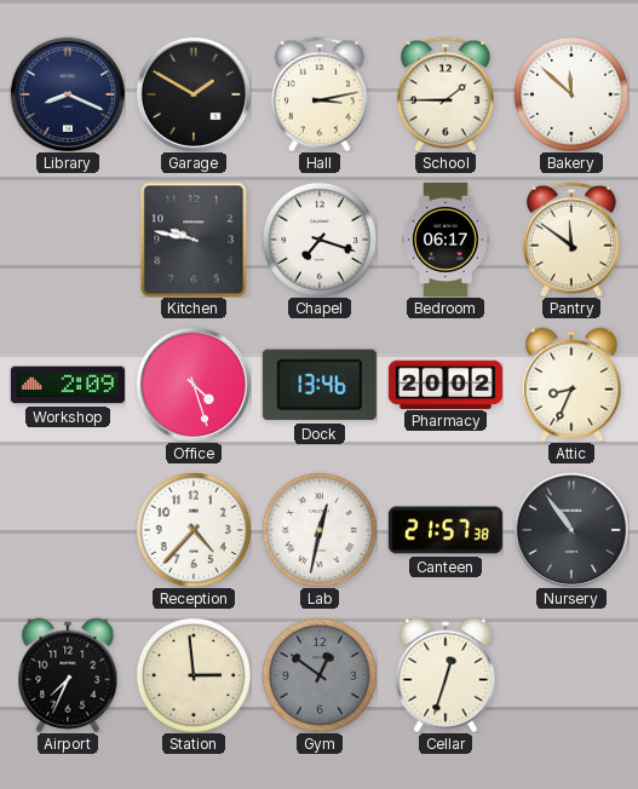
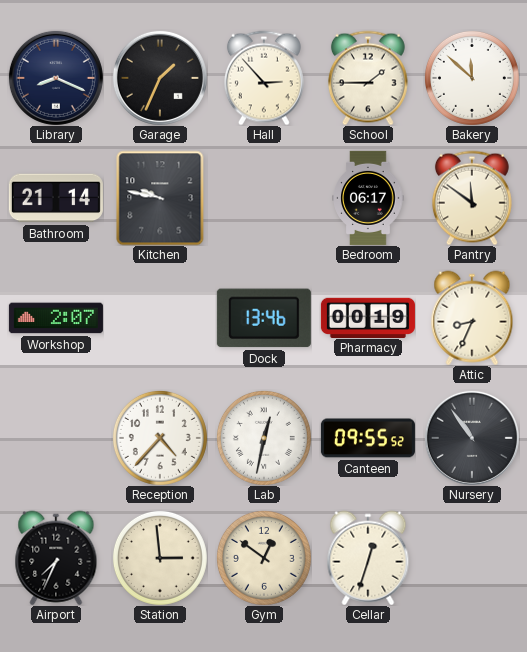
Garage: 1:50 -> 1:34
Hall: 3:13 -> 2:53
Bathroom: none -> 21:14
Chapel: 7:18 -> none
Workshop: 2:09 -> 2:07
Office: 4:27 -> none
Pharmacy: 20:02 -> 00:19
Canteen: 21:57 -> 09:55
Gym dial: grey -> cream
